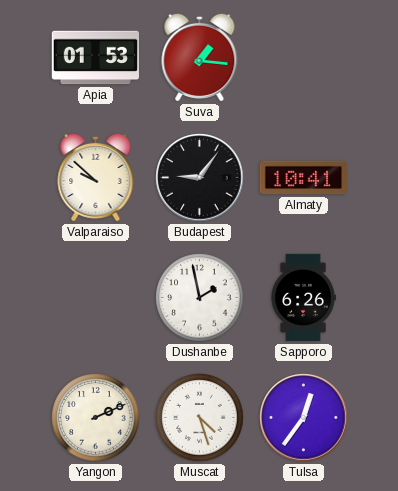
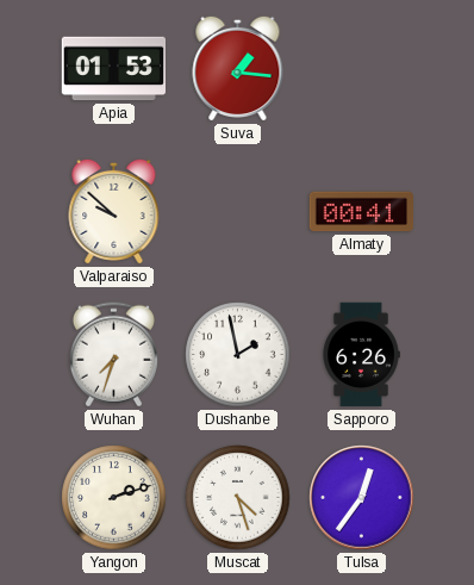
Budapest: 9:06 -> none
Almaty: 10:41 -> 00:41
Wuhan: none -> 7:33
Yangon: 2:11 -> 2:12
